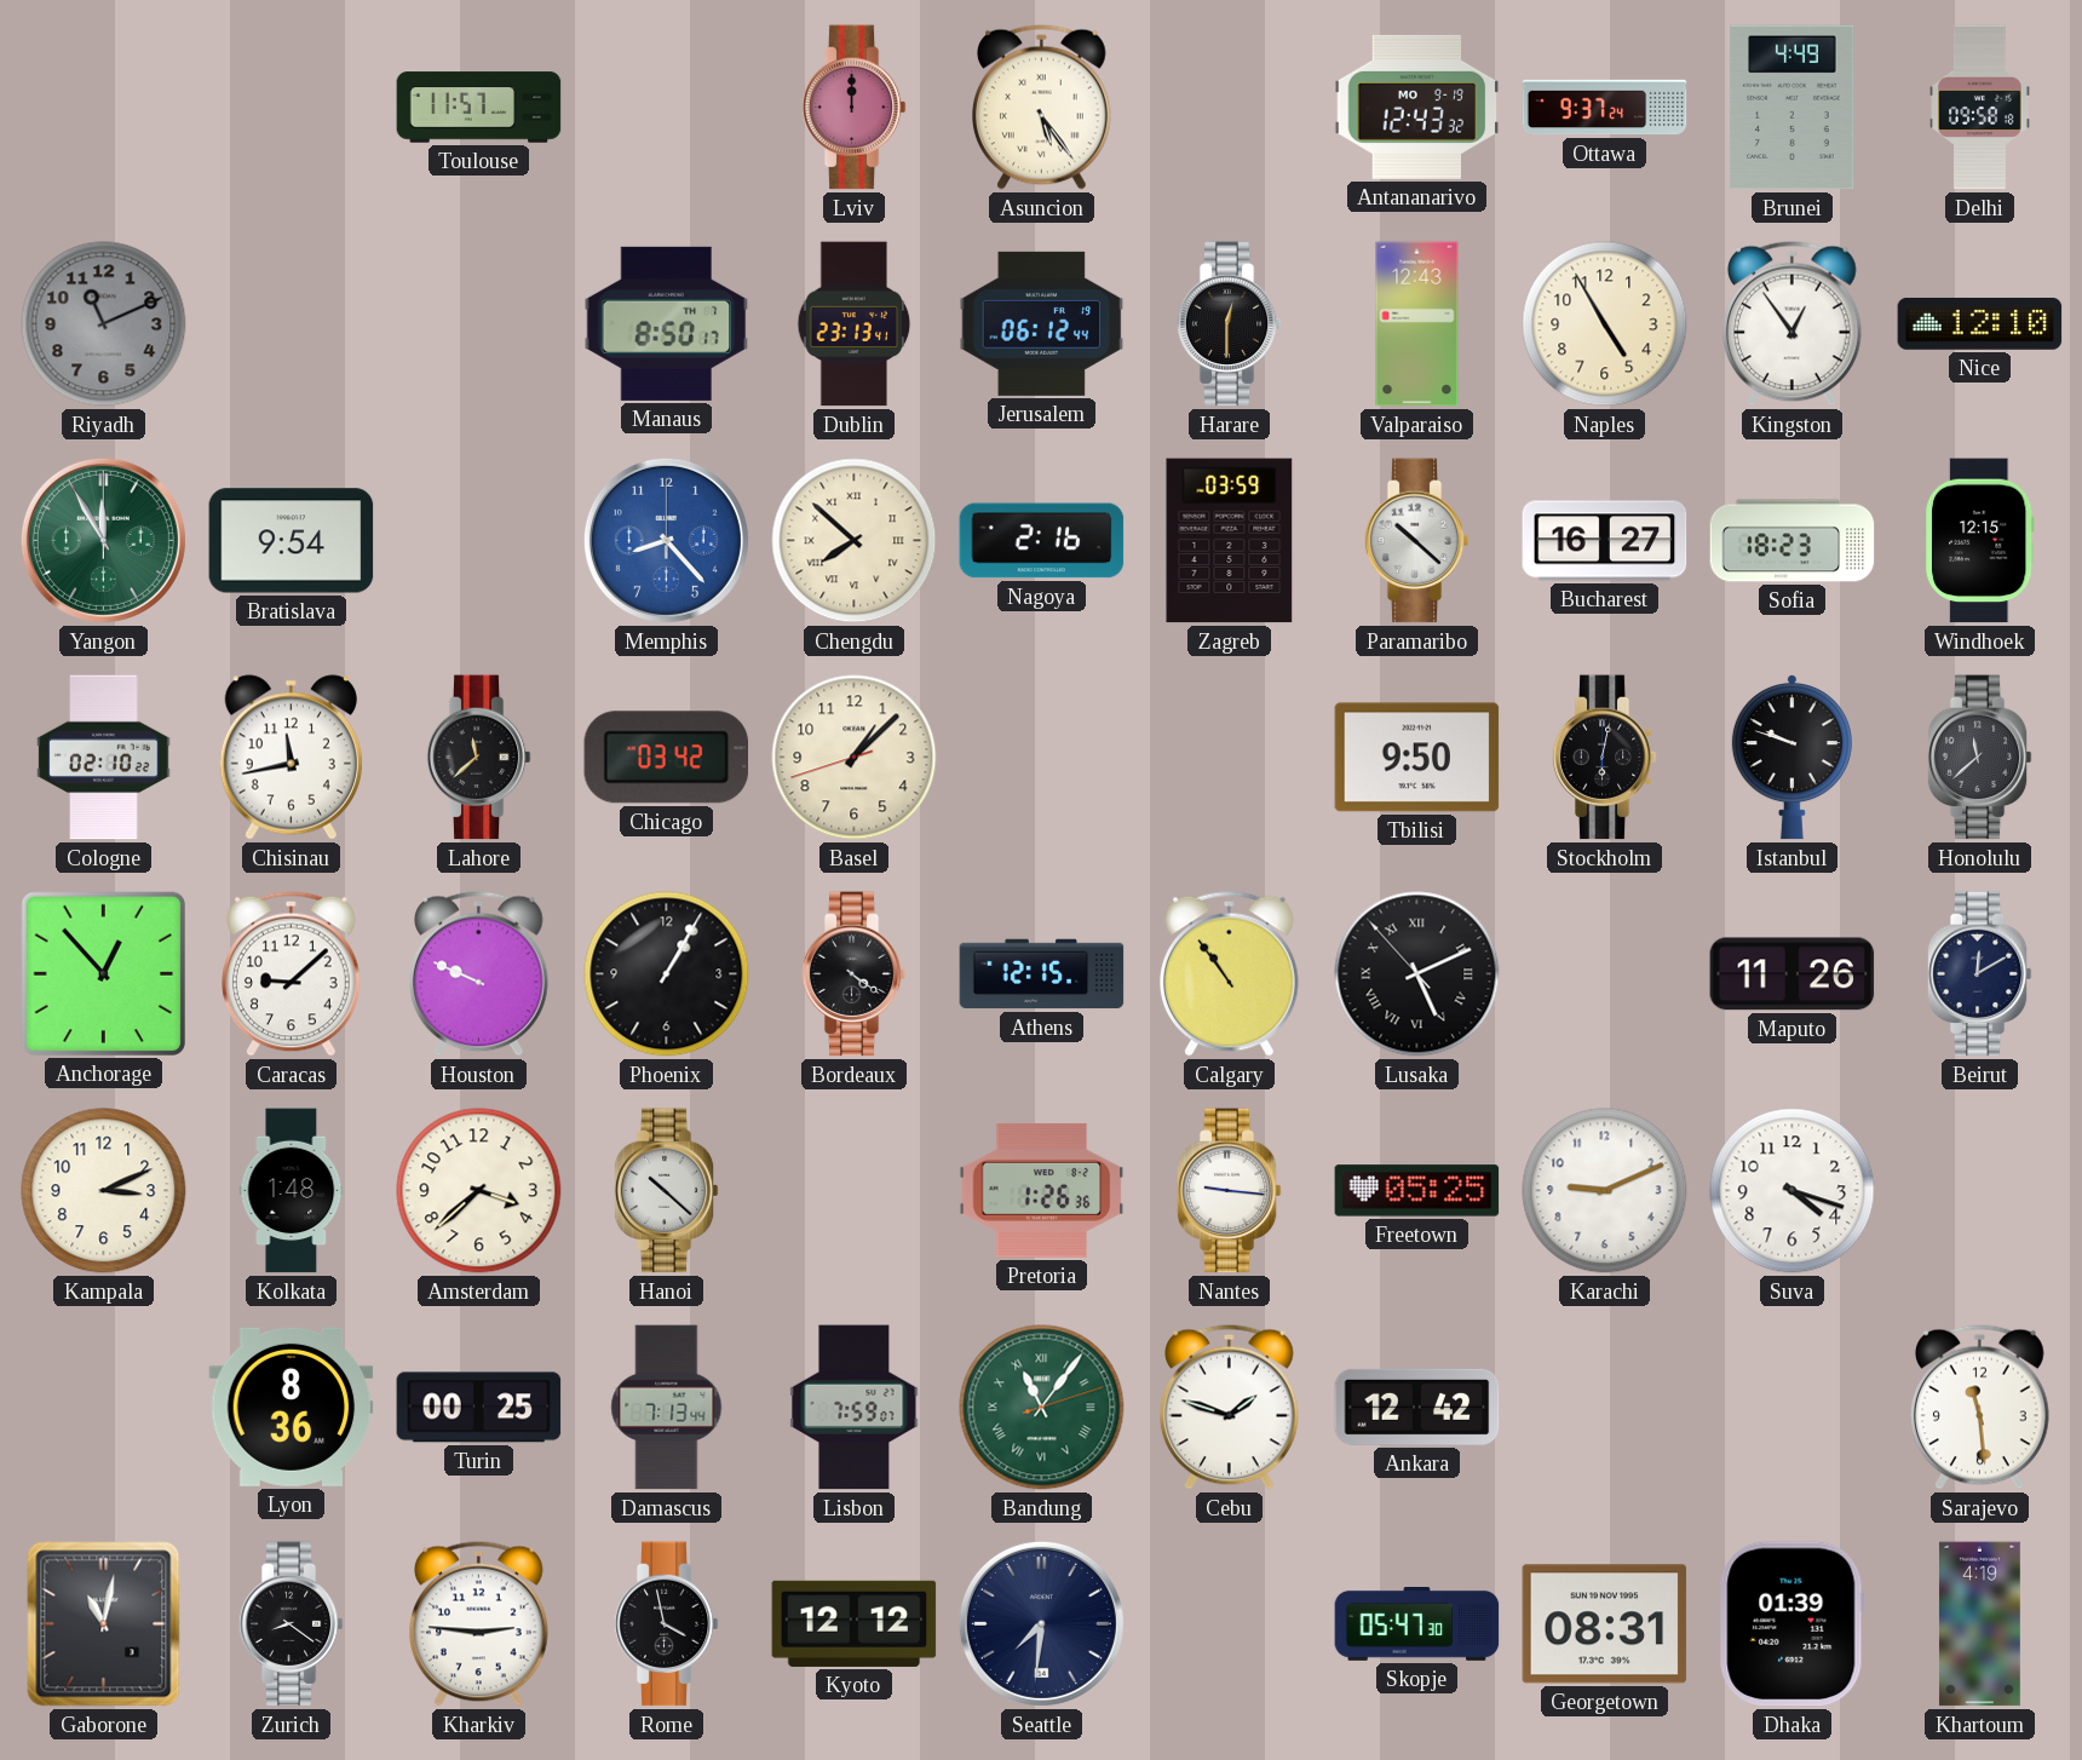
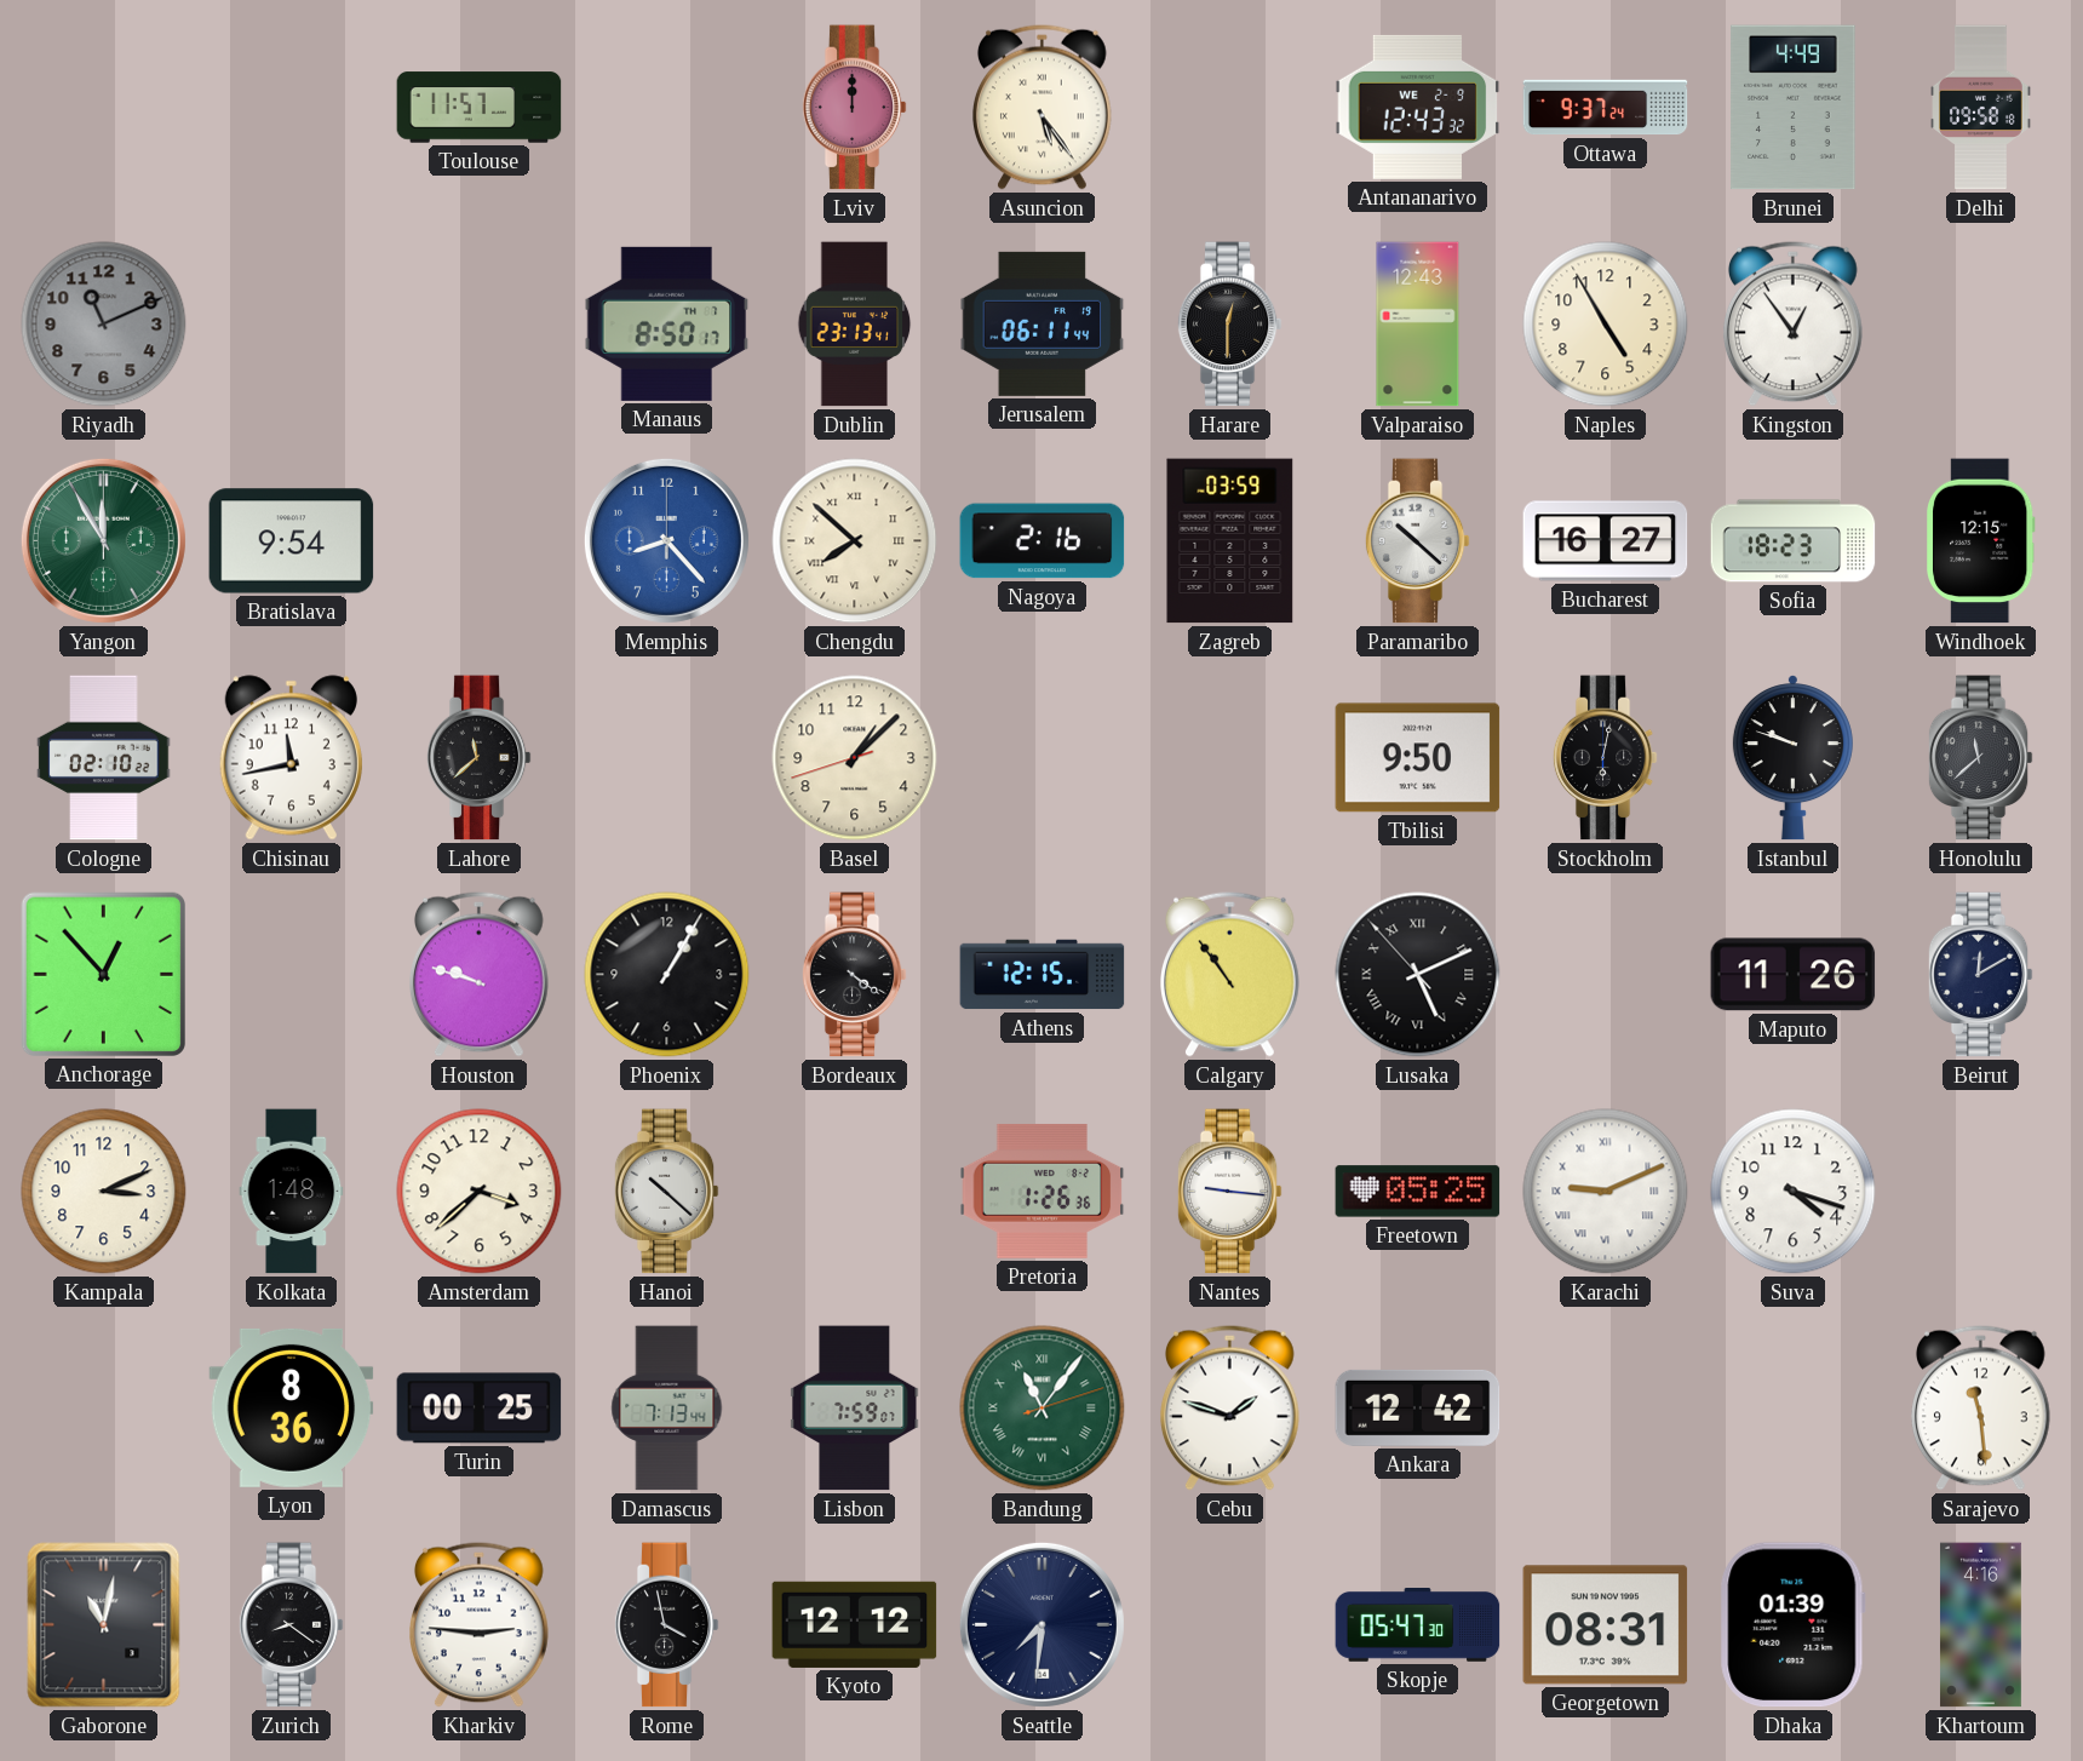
Antananarivo date: MO 9-19 -> WE 2-9
Jerusalem: 06:12 -> 06:11
Nice: 12:10 -> none
Chicago: 03:42 -> none
Caracas: 9:08 -> none
Houston: 9:49 -> 9:48
Karachi numerals: Arabic -> Roman
Khartoum: 4:19 -> 4:16
